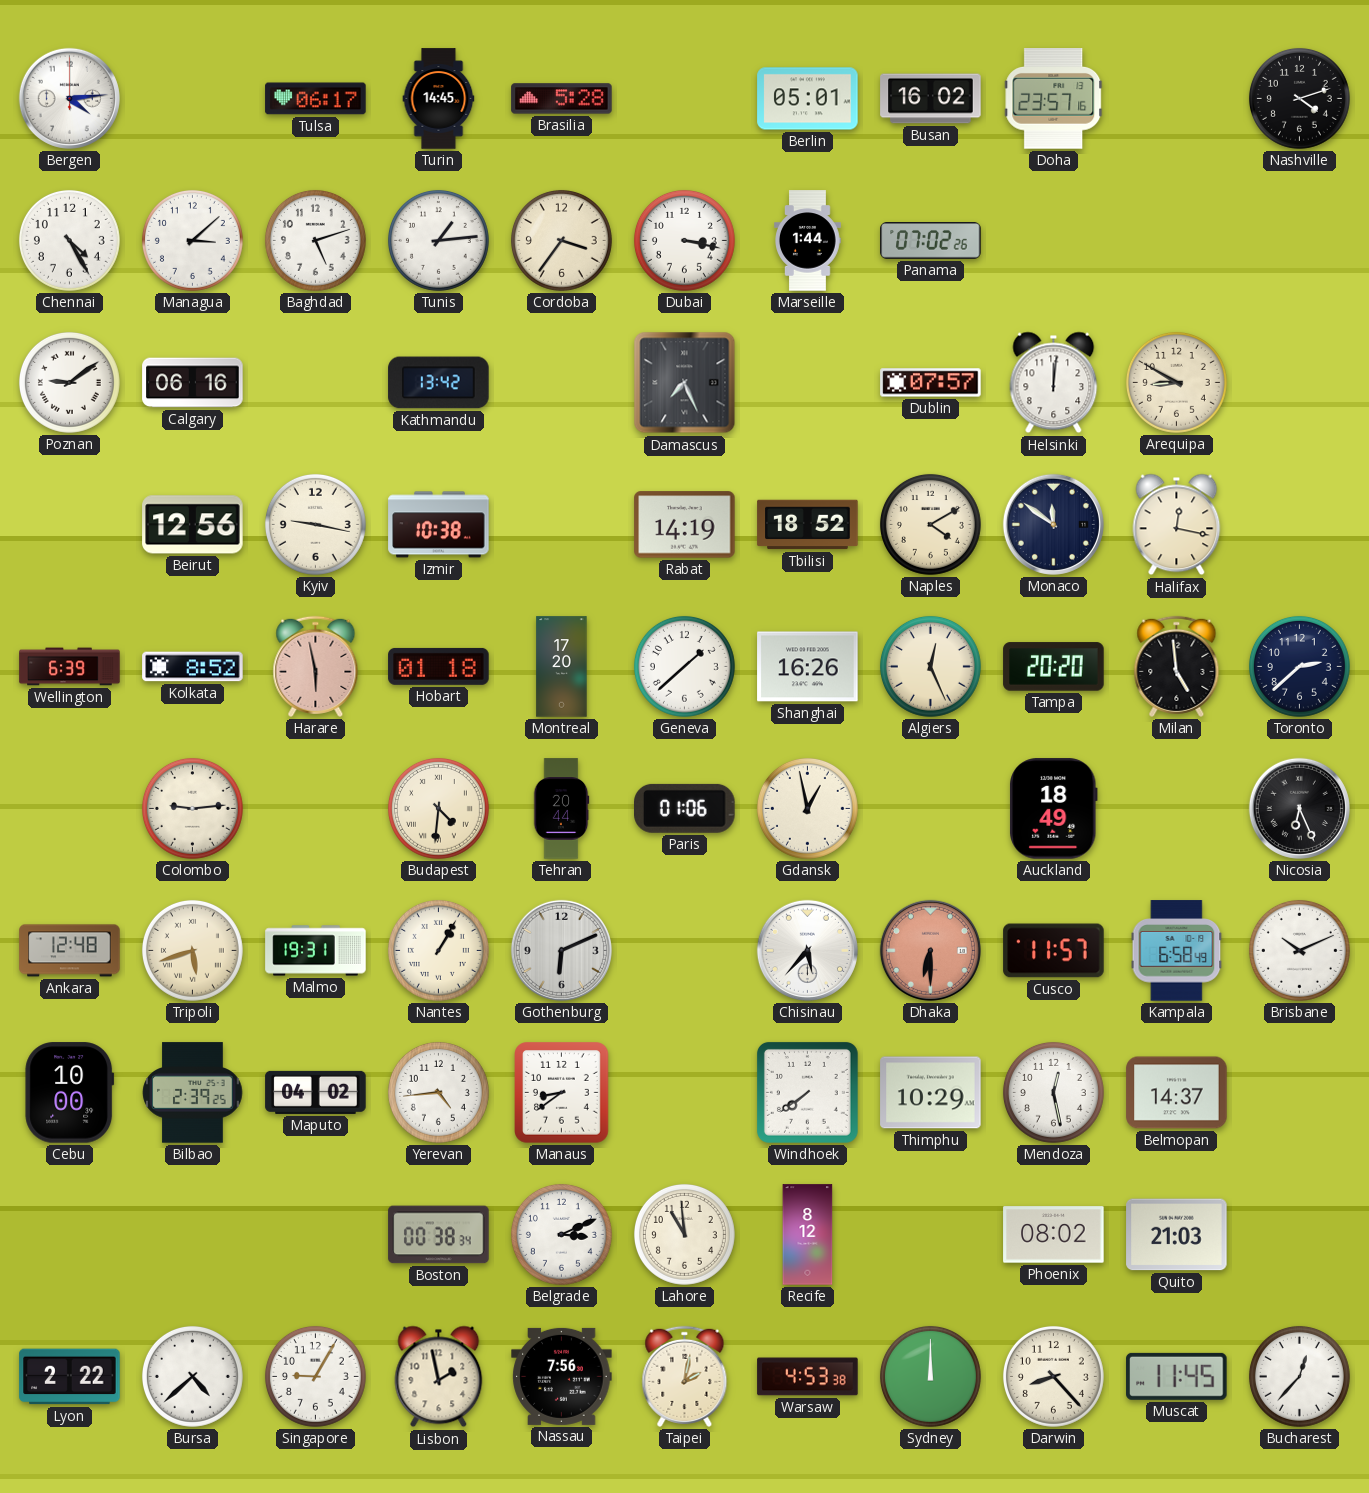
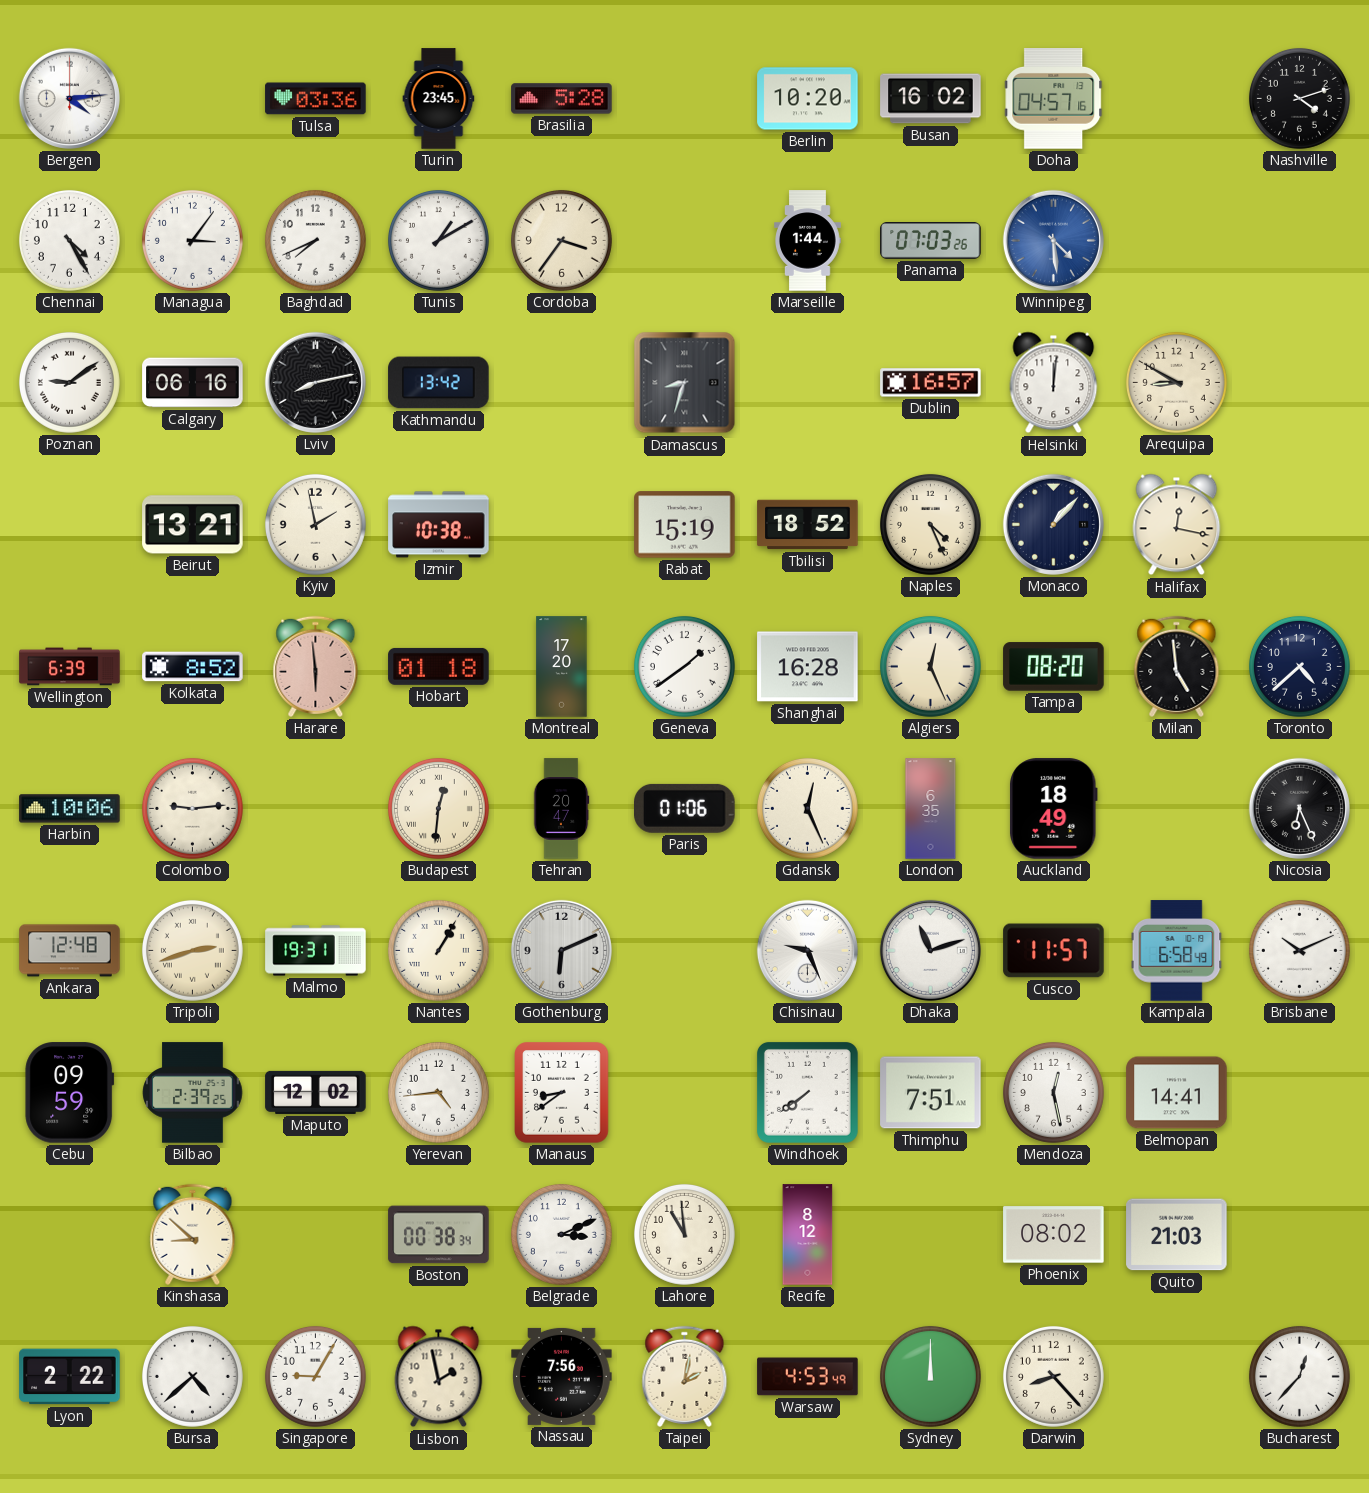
Tulsa: 06:17 -> 03:36
Turin: 14:45 -> 23:45
Berlin: 05:01 -> 10:20
Doha: 23:57 -> 04:57
Managua: 3:08 -> 3:06
Baghdad: 5:12 -> 7:41
Tunis: 1:14 -> 1:10
Dubai: 3:17 -> none
Panama: 07:02 -> 07:03
Winnipeg: none -> 4:29
Lviv: none -> 8:13
Damascus: 7:26 -> 8:33
Dublin: 07:57 -> 16:57
Beirut: 12:56 -> 13:21
Kyiv: 9:17 -> 1:58
Rabat: 14:19 -> 15:19
Naples: 4:10 -> 4:26
Monaco: 11:51 -> 1:07
Harare: 5:58 -> 5:59
Geneva: 1:38 -> 1:39
Shanghai: 16:26 -> 16:28
Tampa: 20:20 -> 08:20
Toronto: 2:38 -> 4:38
Harbin: none -> 10:06
Budapest: 4:31 -> 12:31
Tehran: 20:44 -> 20:47
Gdansk: 12:58 -> 12:26
London: none -> 6:35
Tripoli: 5:42 -> 2:42
Chisinau: 5:37 -> 9:26
Dhaka: 6:30 -> 11:12
Dhaka dial: salmon -> white
Cebu: 10:00 -> 09:59
Maputo: 04:02 -> 12:02
Thimphu: 10:29 -> 7:51
Belmopan: 14:37 -> 14:41
Kinshasa: none -> 8:52
Warsaw: 4:53:38 -> 4:53:49
Muscat: 11:45 -> none
